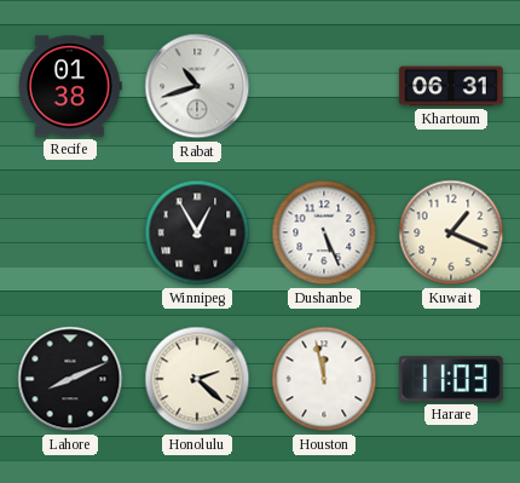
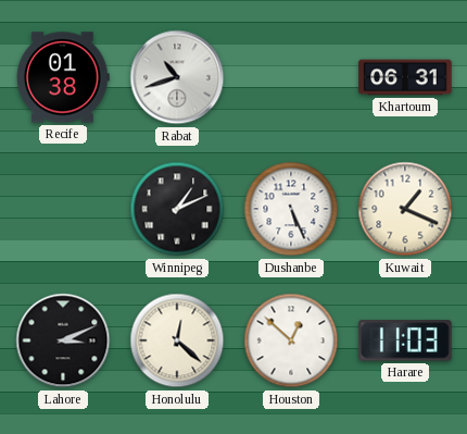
Winnipeg: 12:55 -> 1:11
Lahore: 8:11 -> 3:11
Honolulu: 2:22 -> 12:22
Houston: 11:58 -> 12:52
